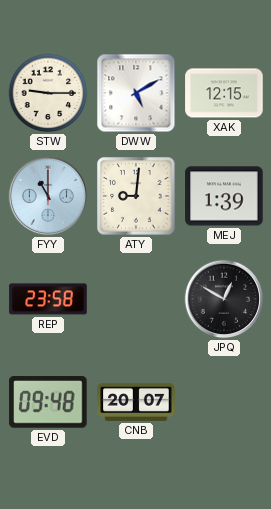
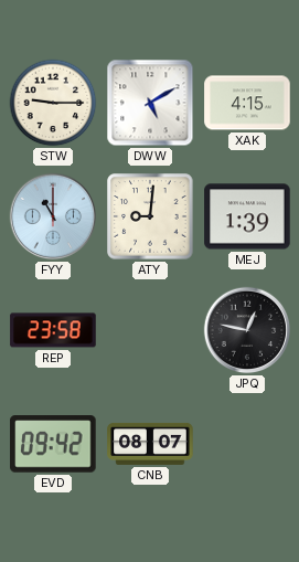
XAK: 12:15 -> 4:15
JPQ: 12:50 -> 12:47
EVD: 09:48 -> 09:42
CNB: 20:07 -> 08:07
